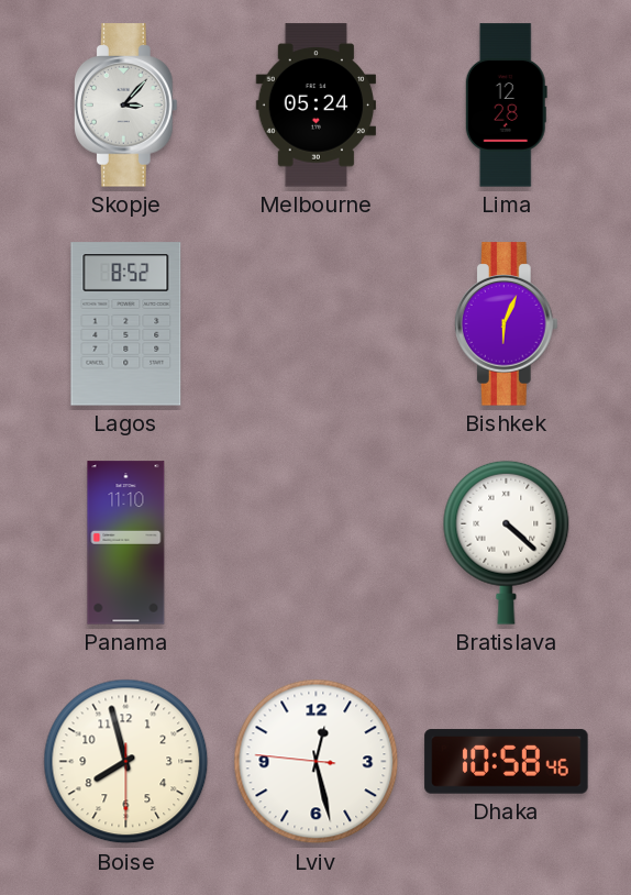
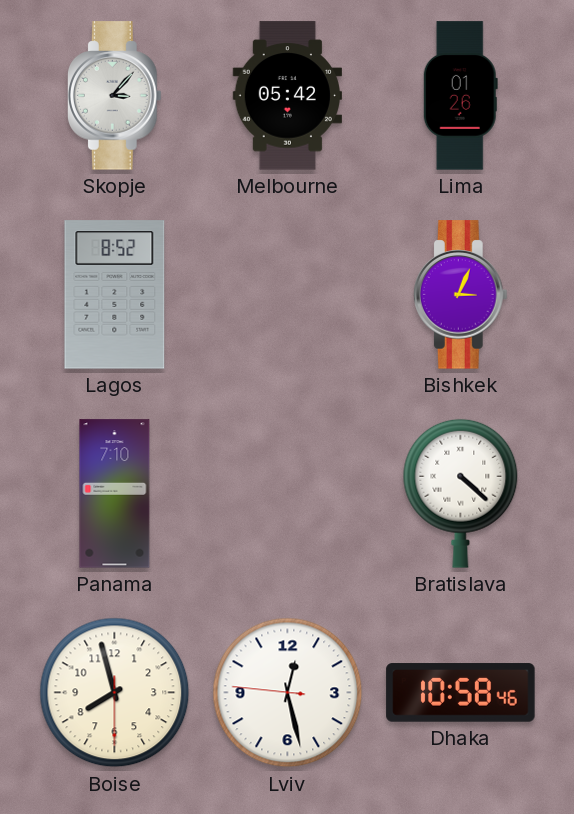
Melbourne: 05:24 -> 05:42
Lima: 12:28 -> 01:26
Bishkek: 6:04 -> 3:04
Panama: 11:10 -> 7:10
